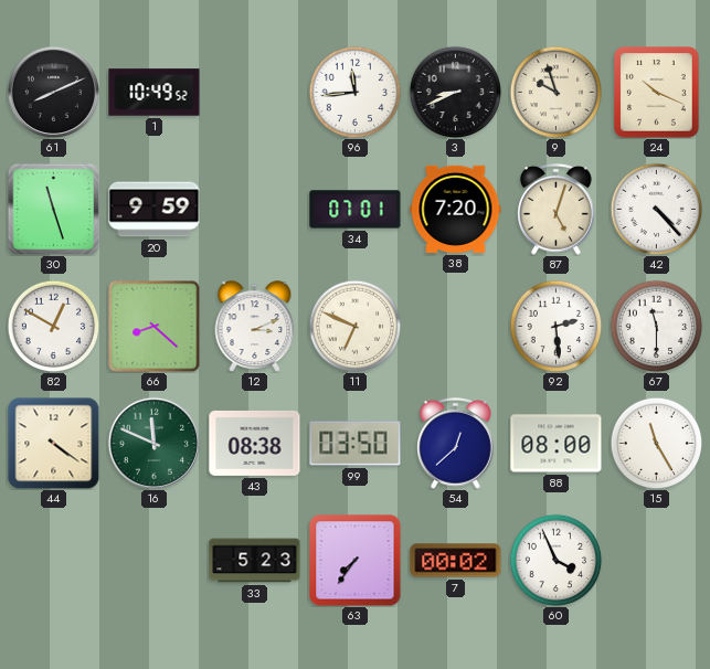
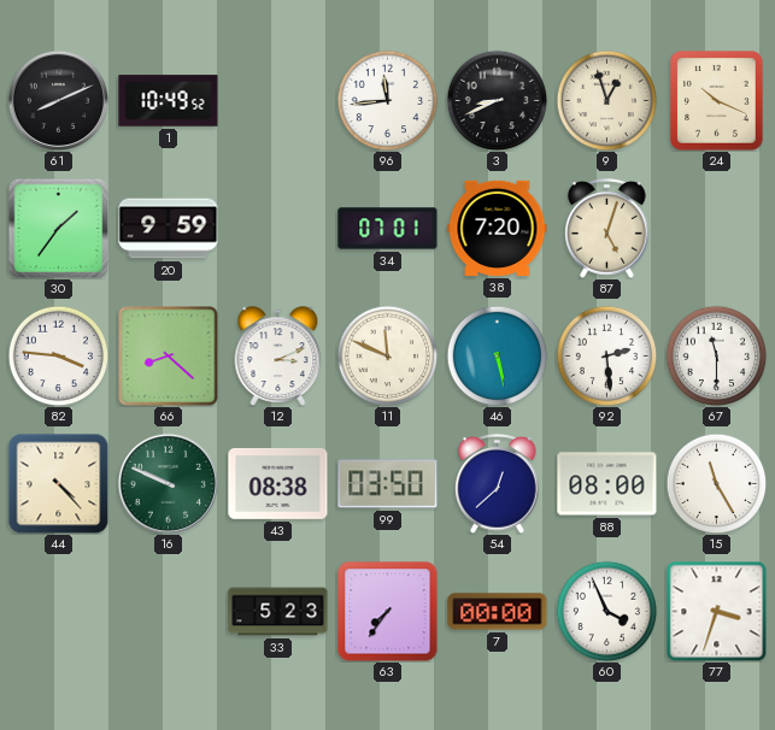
9: 9:57 -> 12:57
30: 11:27 -> 1:36
42: 4:23 -> none
82: 12:50 -> 3:46
11: 6:49 -> 11:49
46: none -> 5:28
44: 4:21 -> 4:23
16: 11:49 -> 9:49
7: 00:02 -> 00:00
77: none -> 3:33
